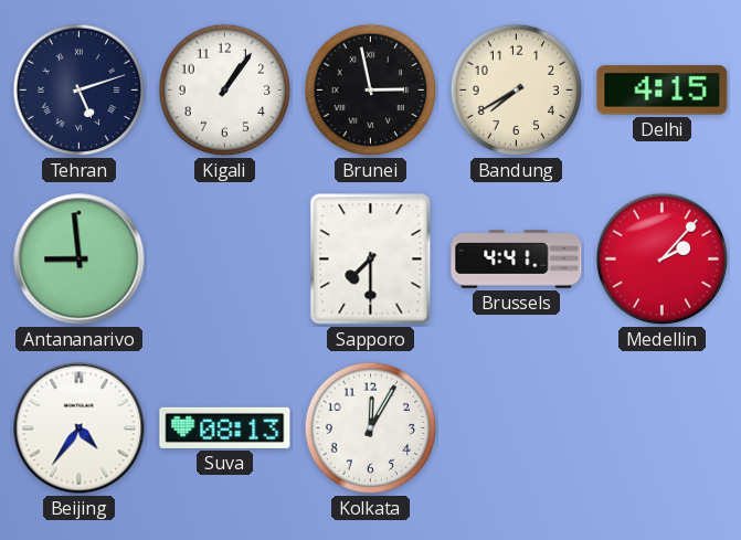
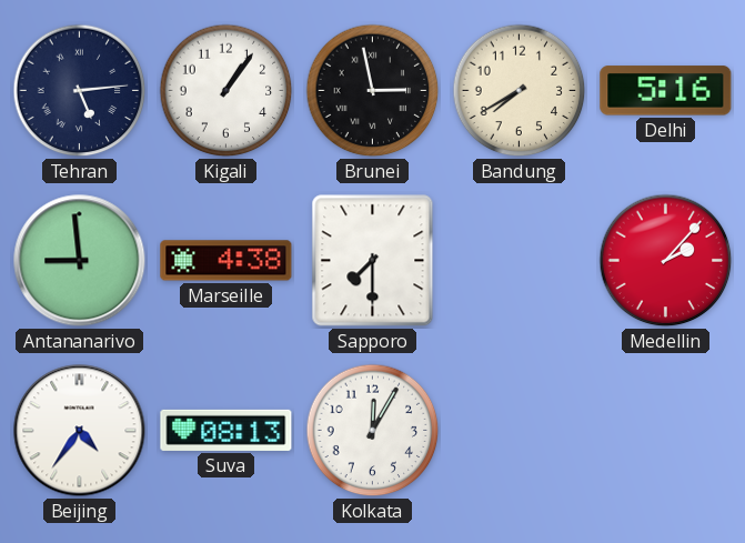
Tehran: 5:12 -> 5:14
Delhi: 4:15 -> 5:16
Marseille: none -> 4:38
Brussels: 4:41 -> none
